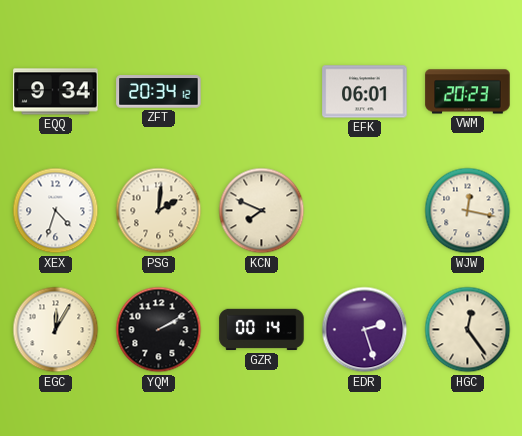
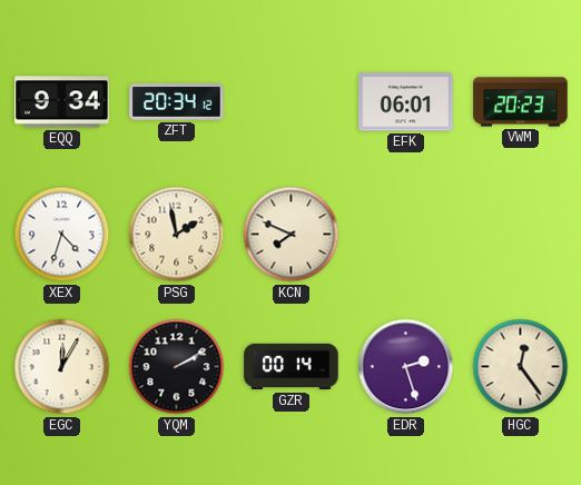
PSG: 2:01 -> 1:58
WJW: 12:17 -> none
